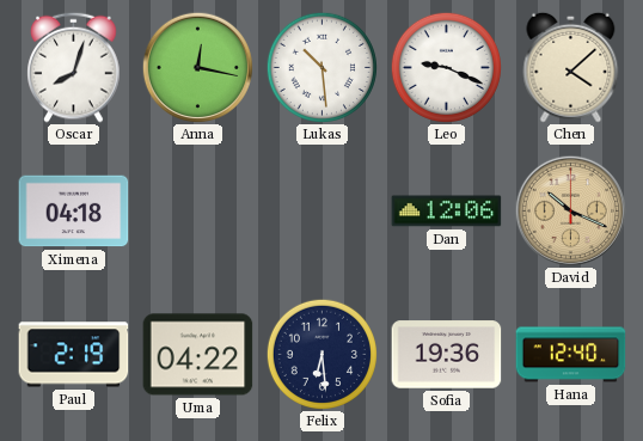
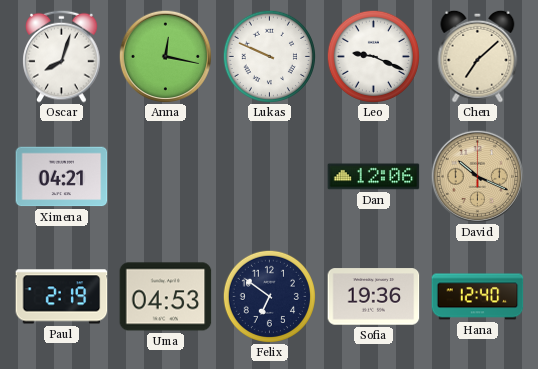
Lukas: 10:29 -> 9:49
Chen: 4:08 -> 7:08
Ximena: 04:18 -> 04:21
Uma: 04:22 -> 04:53
Felix: 6:29 -> 6:51
